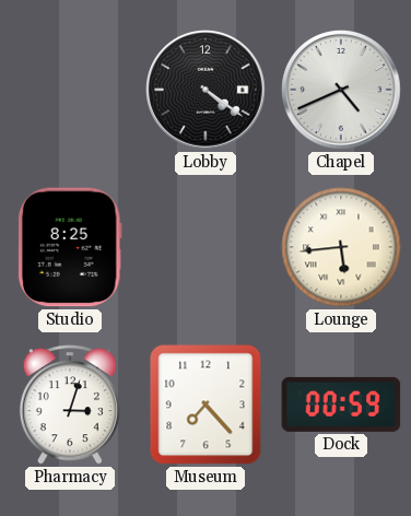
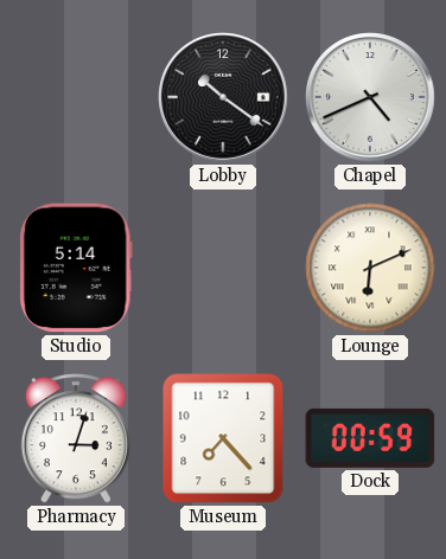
Lobby: 4:21 -> 10:21
Studio: 8:25 -> 5:14
Lounge: 5:44 -> 6:11
